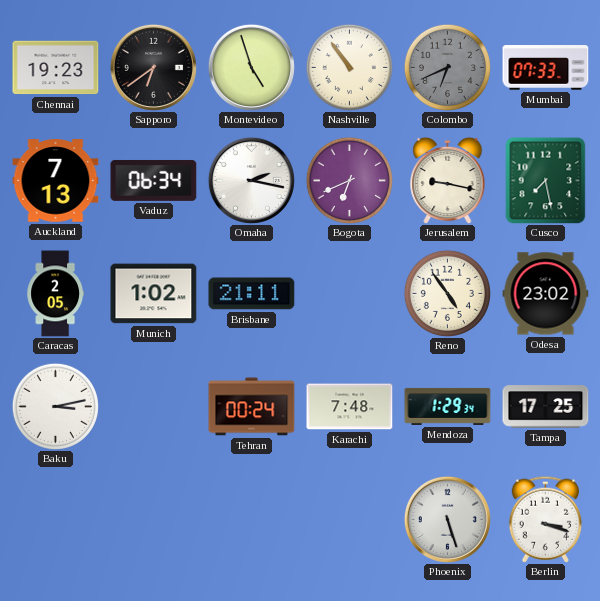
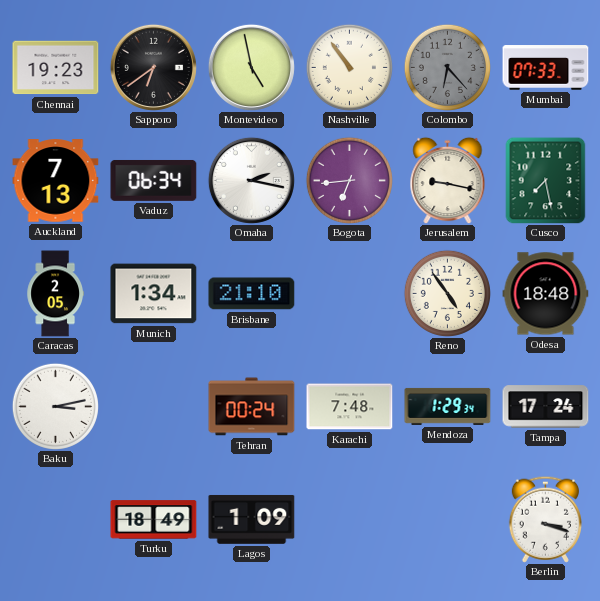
Montevideo: 4:57 -> 4:58
Colombo: 6:41 -> 6:23
Bogota: 6:41 -> 6:44
Munich: 1:02 -> 1:34
Brisbane: 21:11 -> 21:10
Odesa: 23:02 -> 18:48
Tampa: 17:25 -> 17:24
Turku: none -> 18:49
Lagos: none -> 1:09
Phoenix: 5:27 -> none
